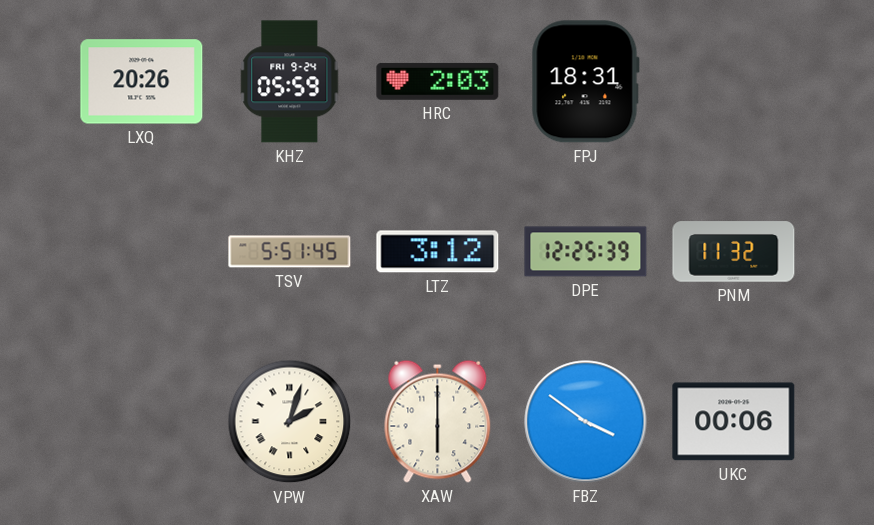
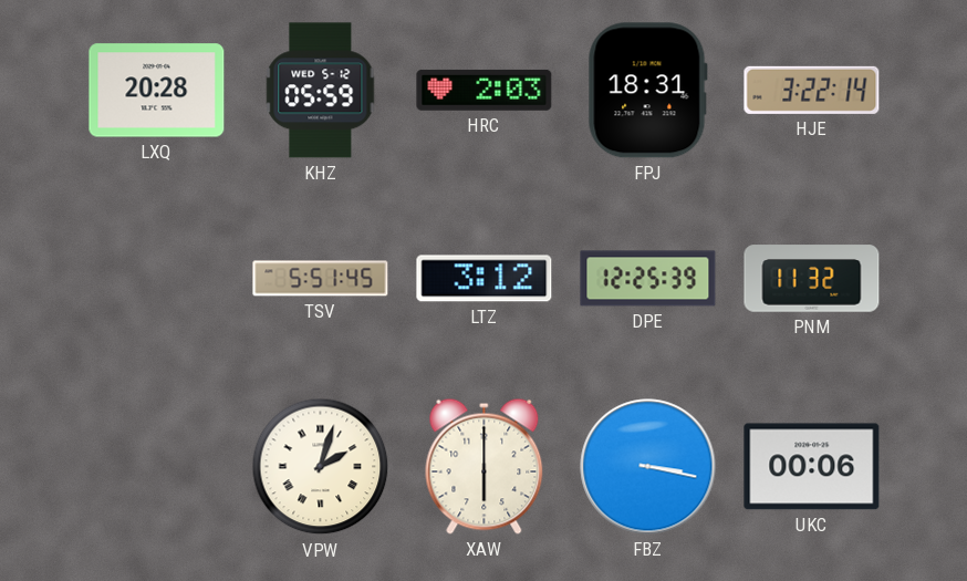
LXQ: 20:26 -> 20:28
KHZ date: FRI 9-24 -> WED 5-12
HJE: none -> 3:22
FBZ: 3:51 -> 3:17
